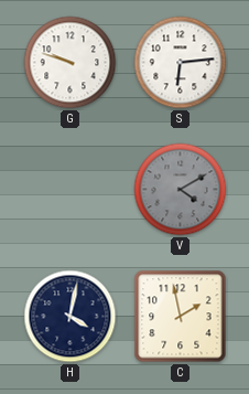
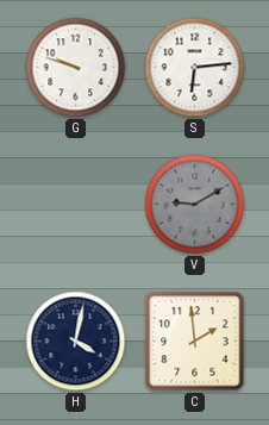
V: 4:10 -> 9:10
C: 1:58 -> 1:59
